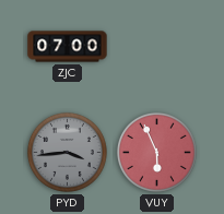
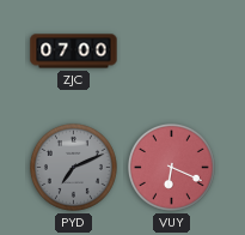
PYD: 3:44 -> 7:11
VUY: 5:56 -> 6:19
